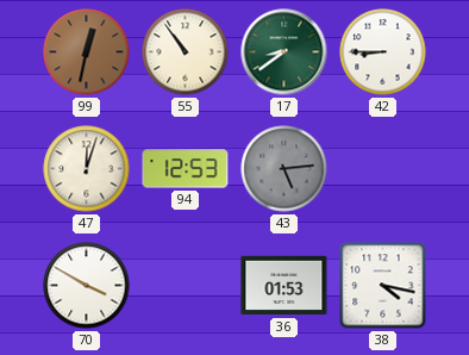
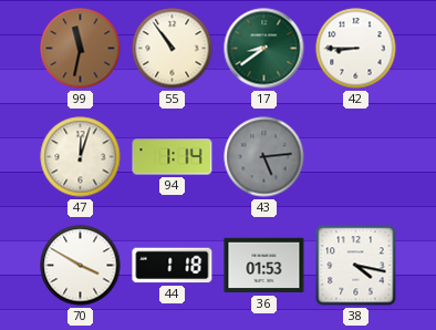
99: 12:32 -> 11:32
94: 12:53 -> 1:14
44: none -> 1:18
